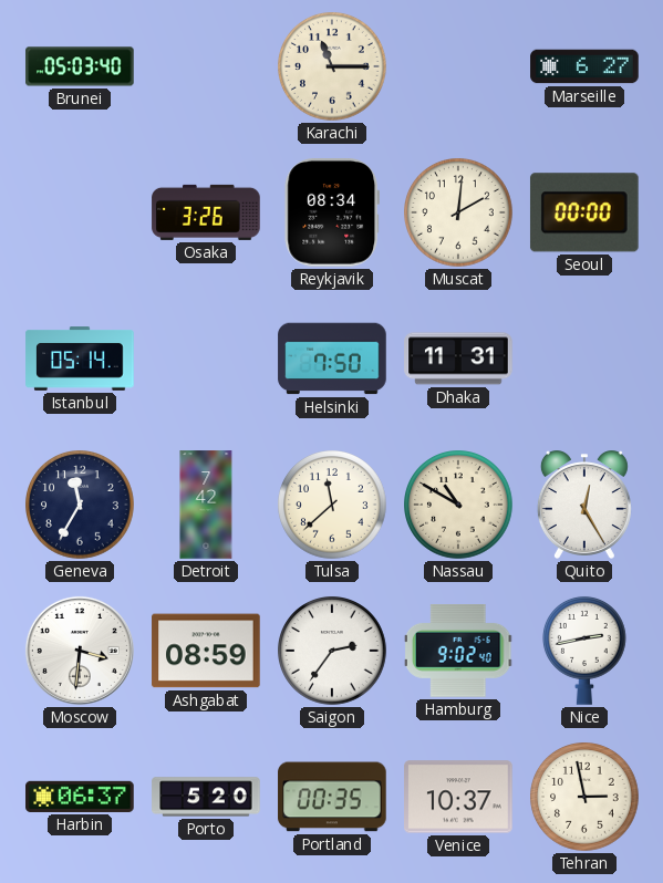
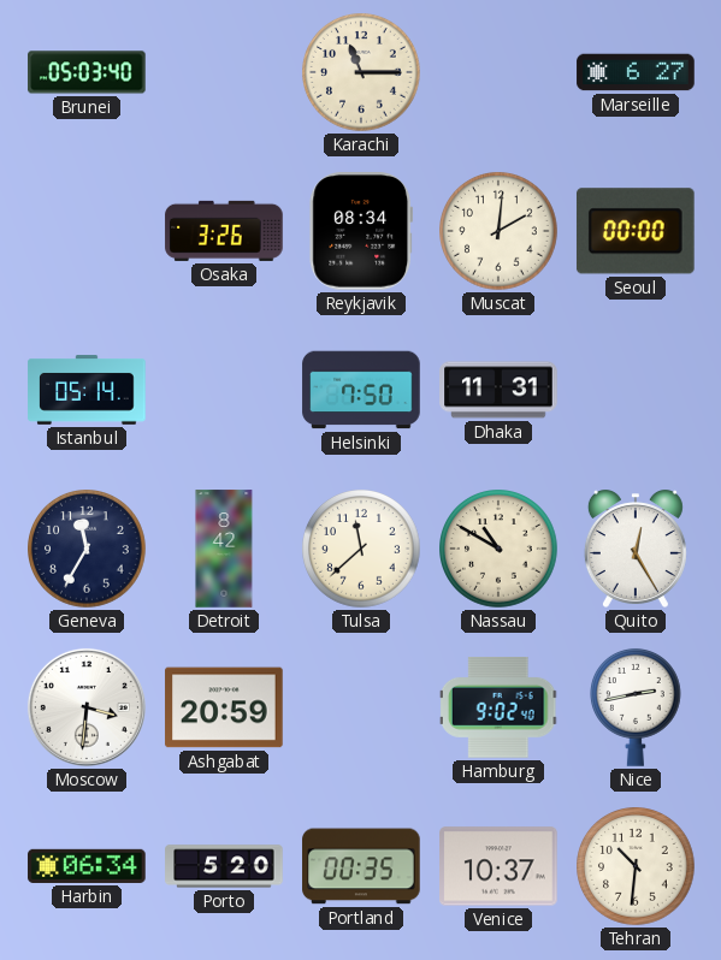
Detroit: 7:42 -> 8:42
Ashgabat: 08:59 -> 20:59
Saigon: 2:36 -> none
Harbin: 06:37 -> 06:34
Tehran: 2:58 -> 10:31
